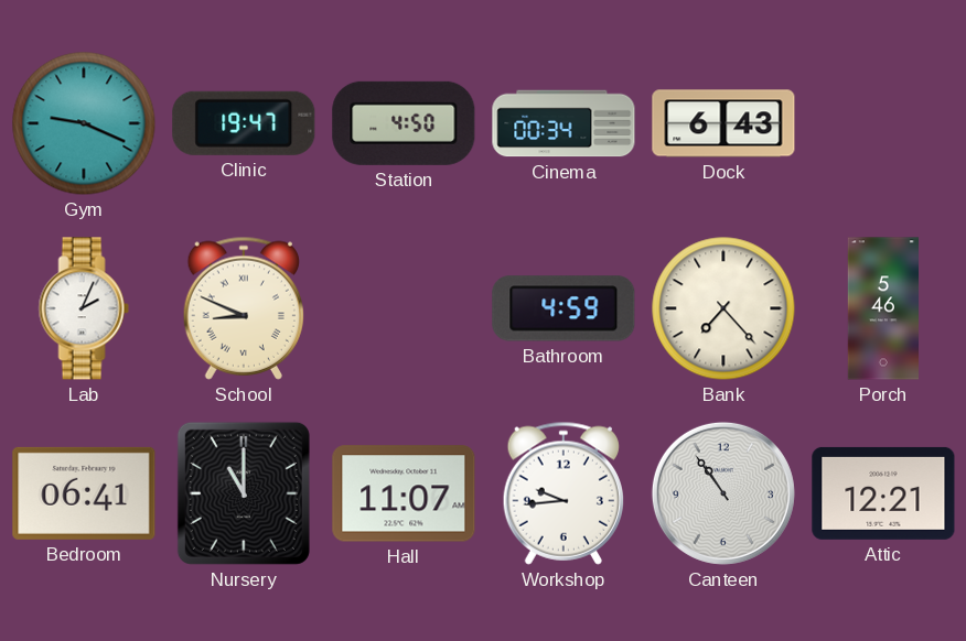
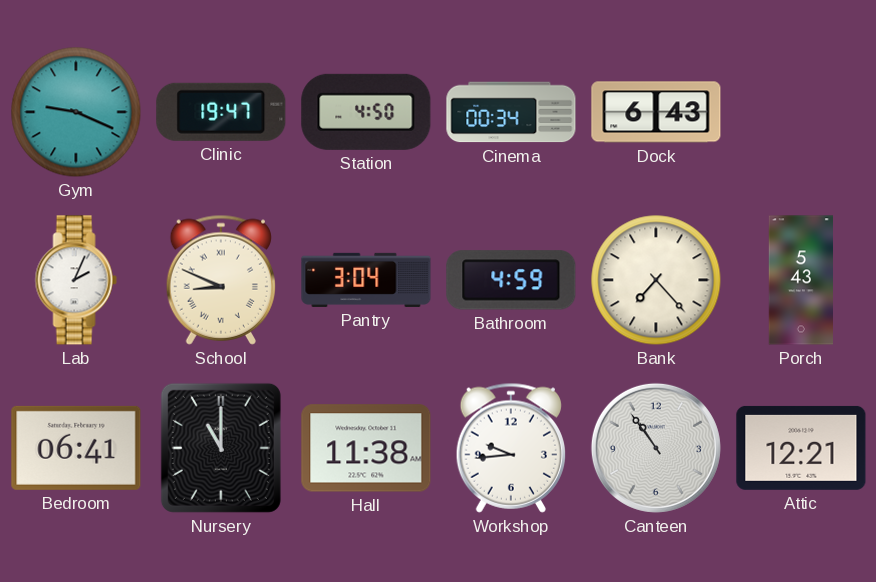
Pantry: none -> 3:04
Porch: 5:46 -> 5:43
Hall: 11:07 -> 11:38
